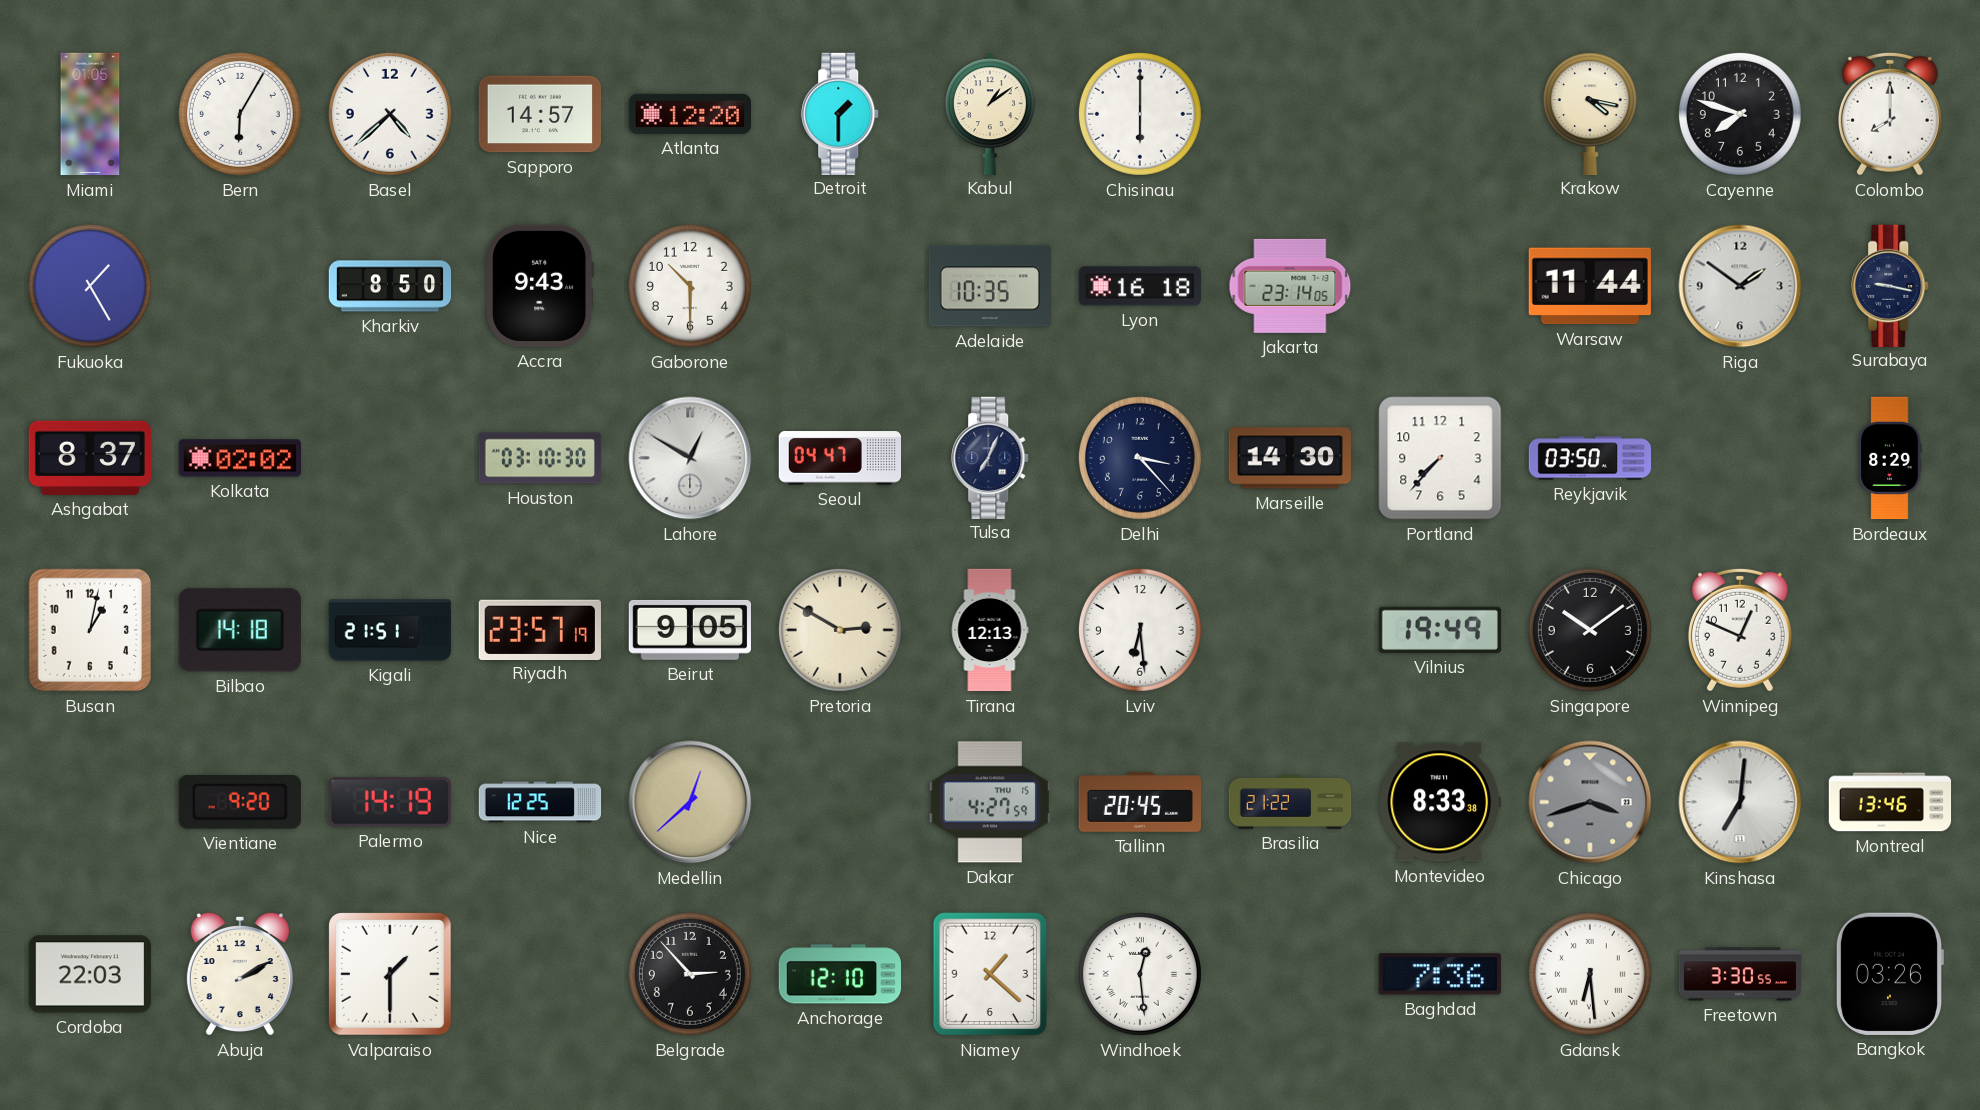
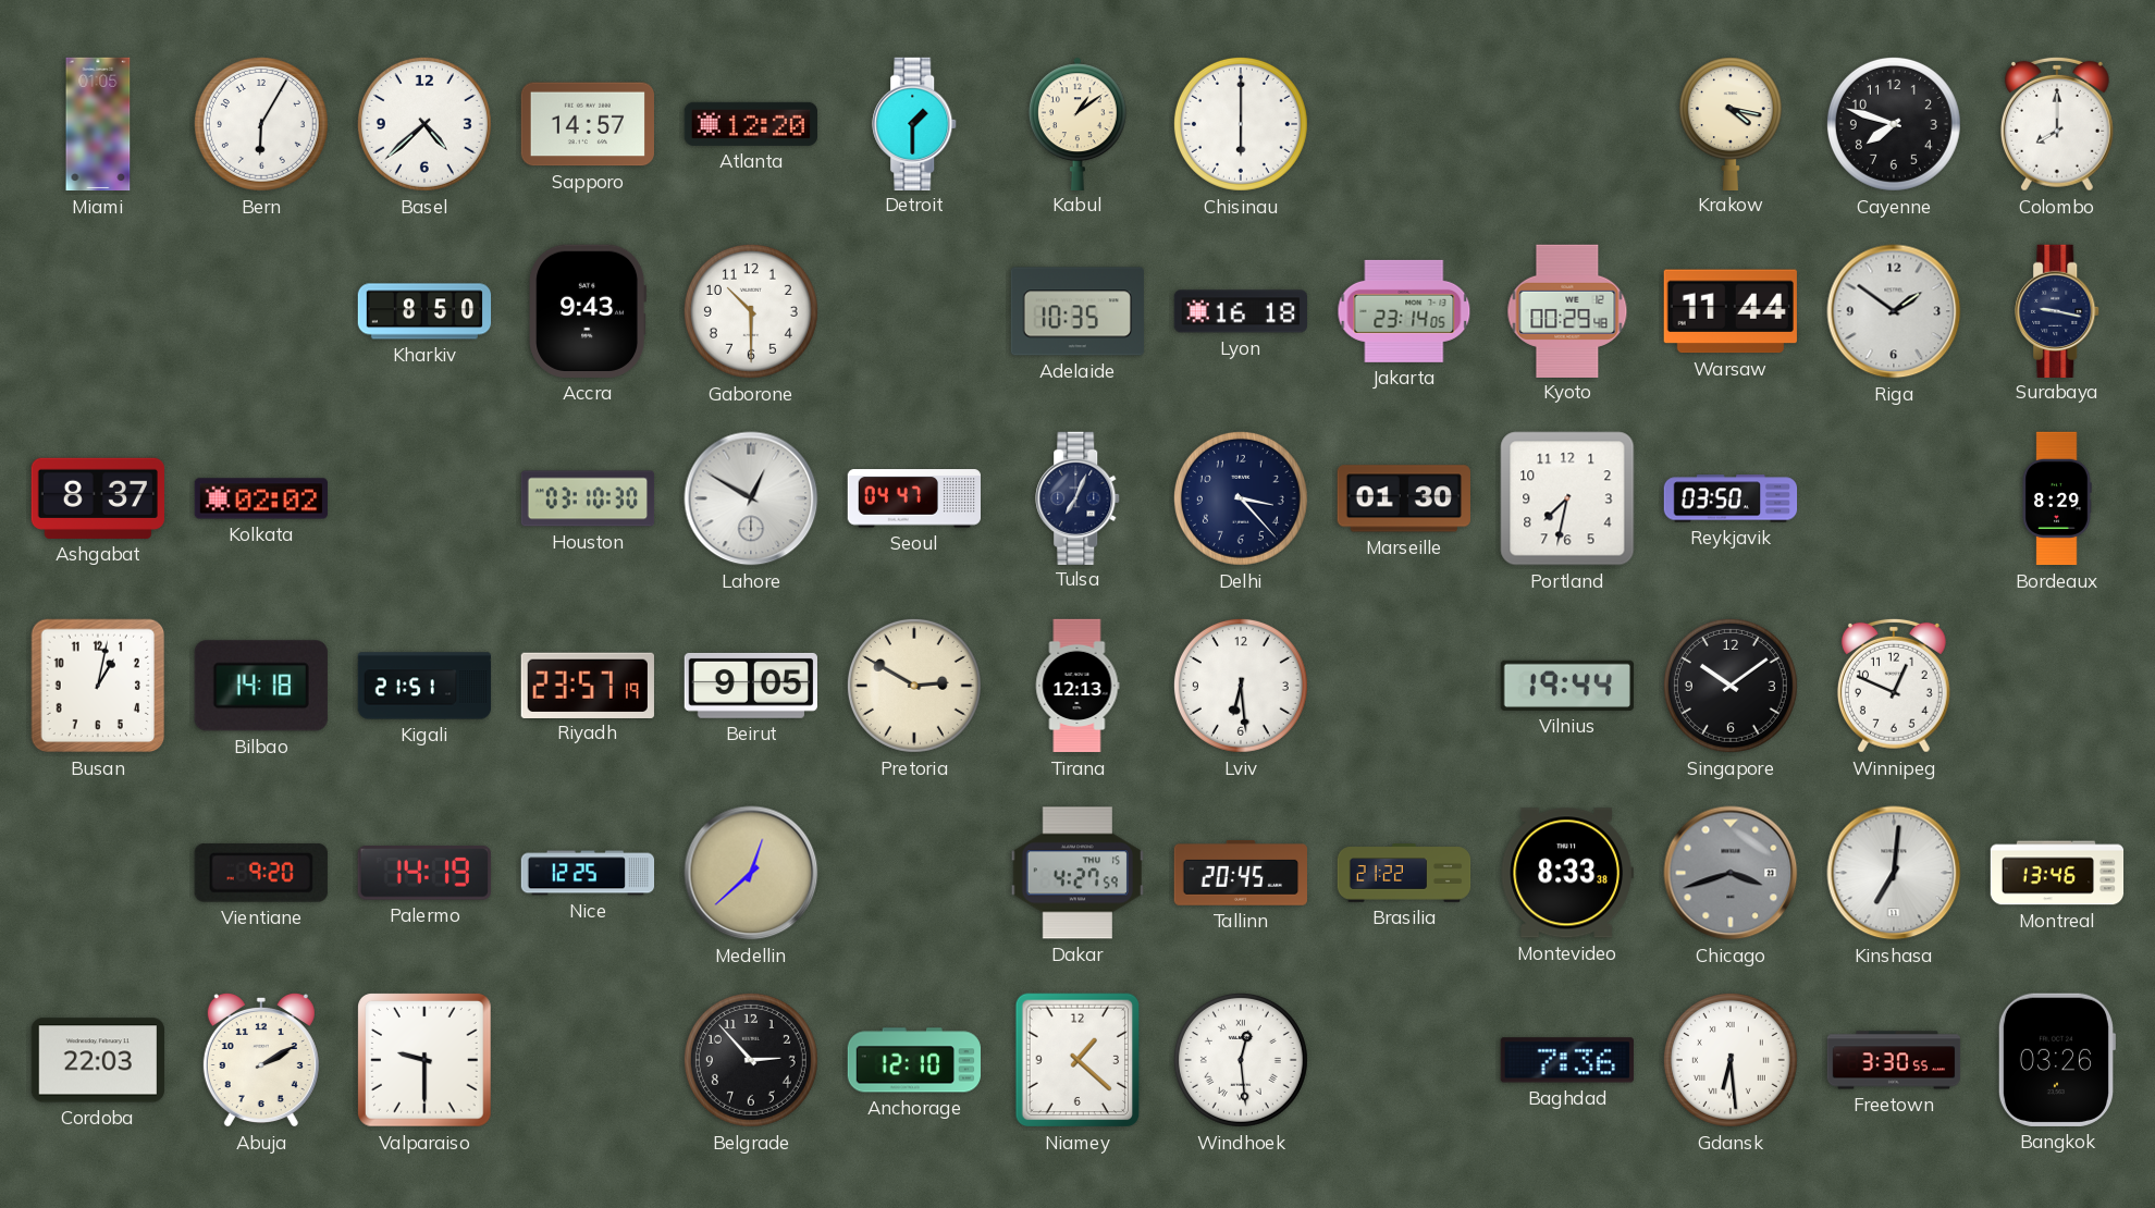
Fukuoka: 1:25 -> none
Kyoto: none -> 00:29
Marseille: 14:30 -> 01:30
Portland: 7:37 -> 7:32
Vilnius: 19:49 -> 19:44
Valparaiso: 1:30 -> 9:30
